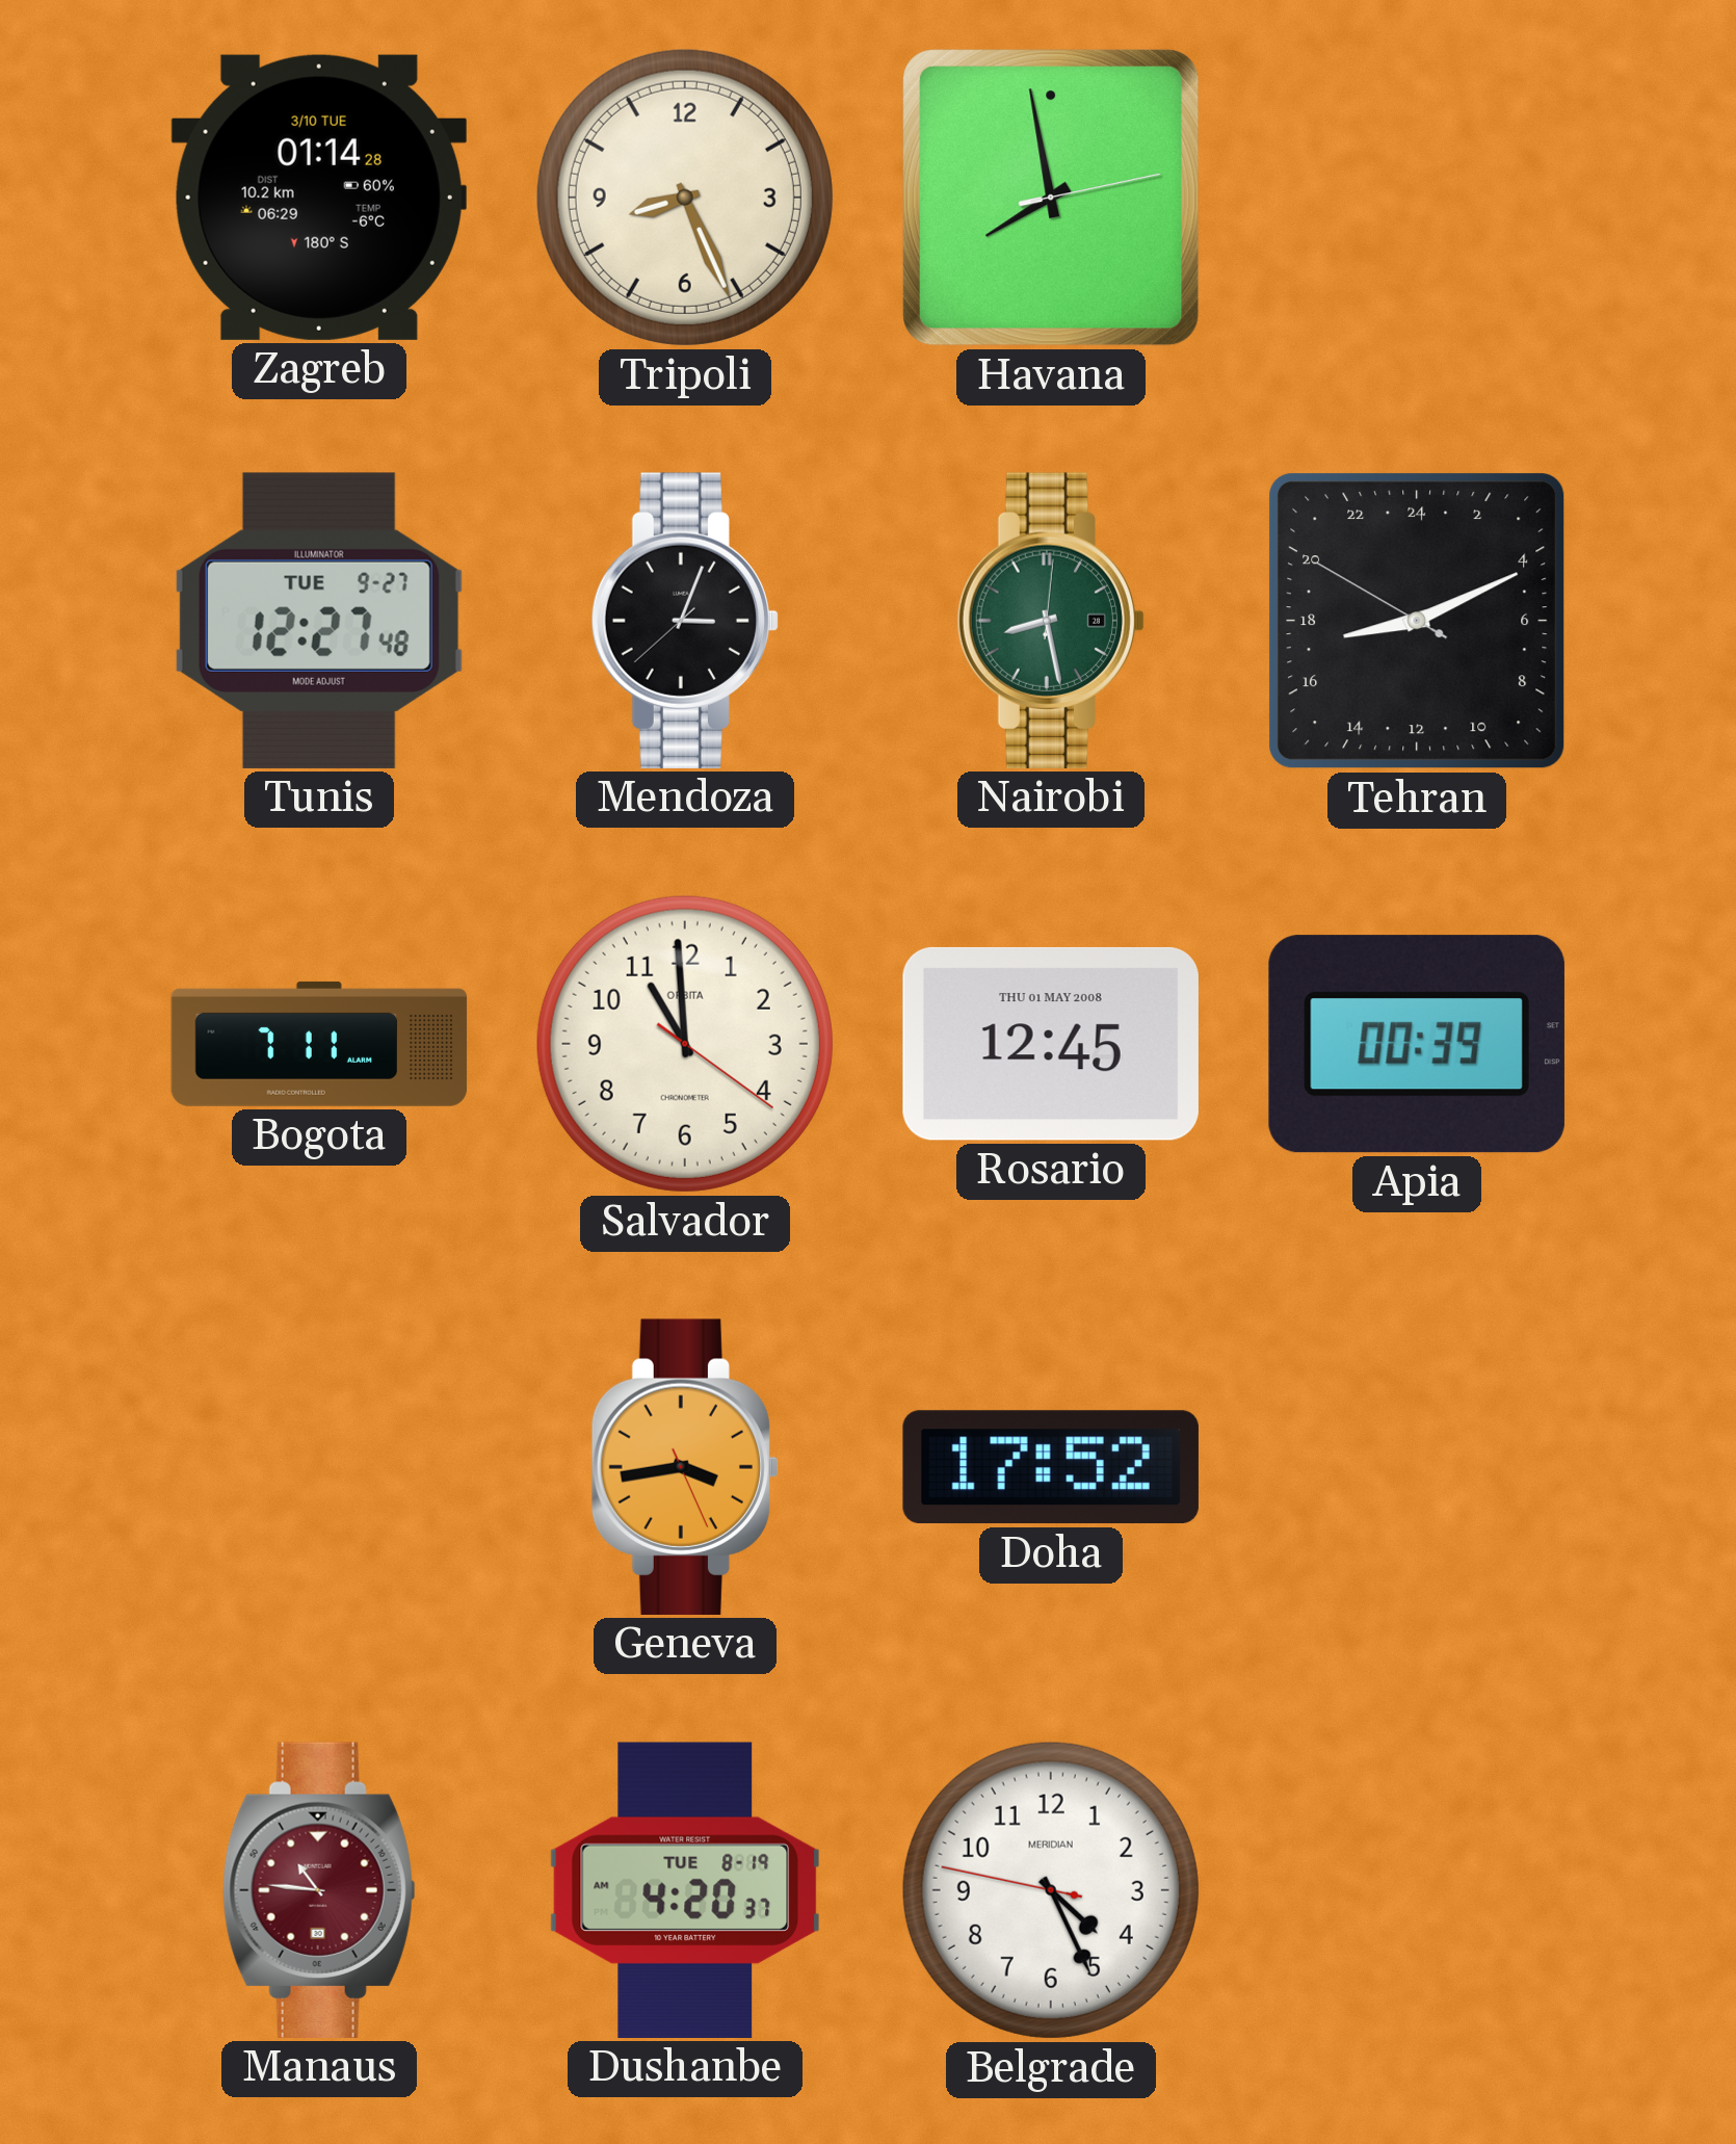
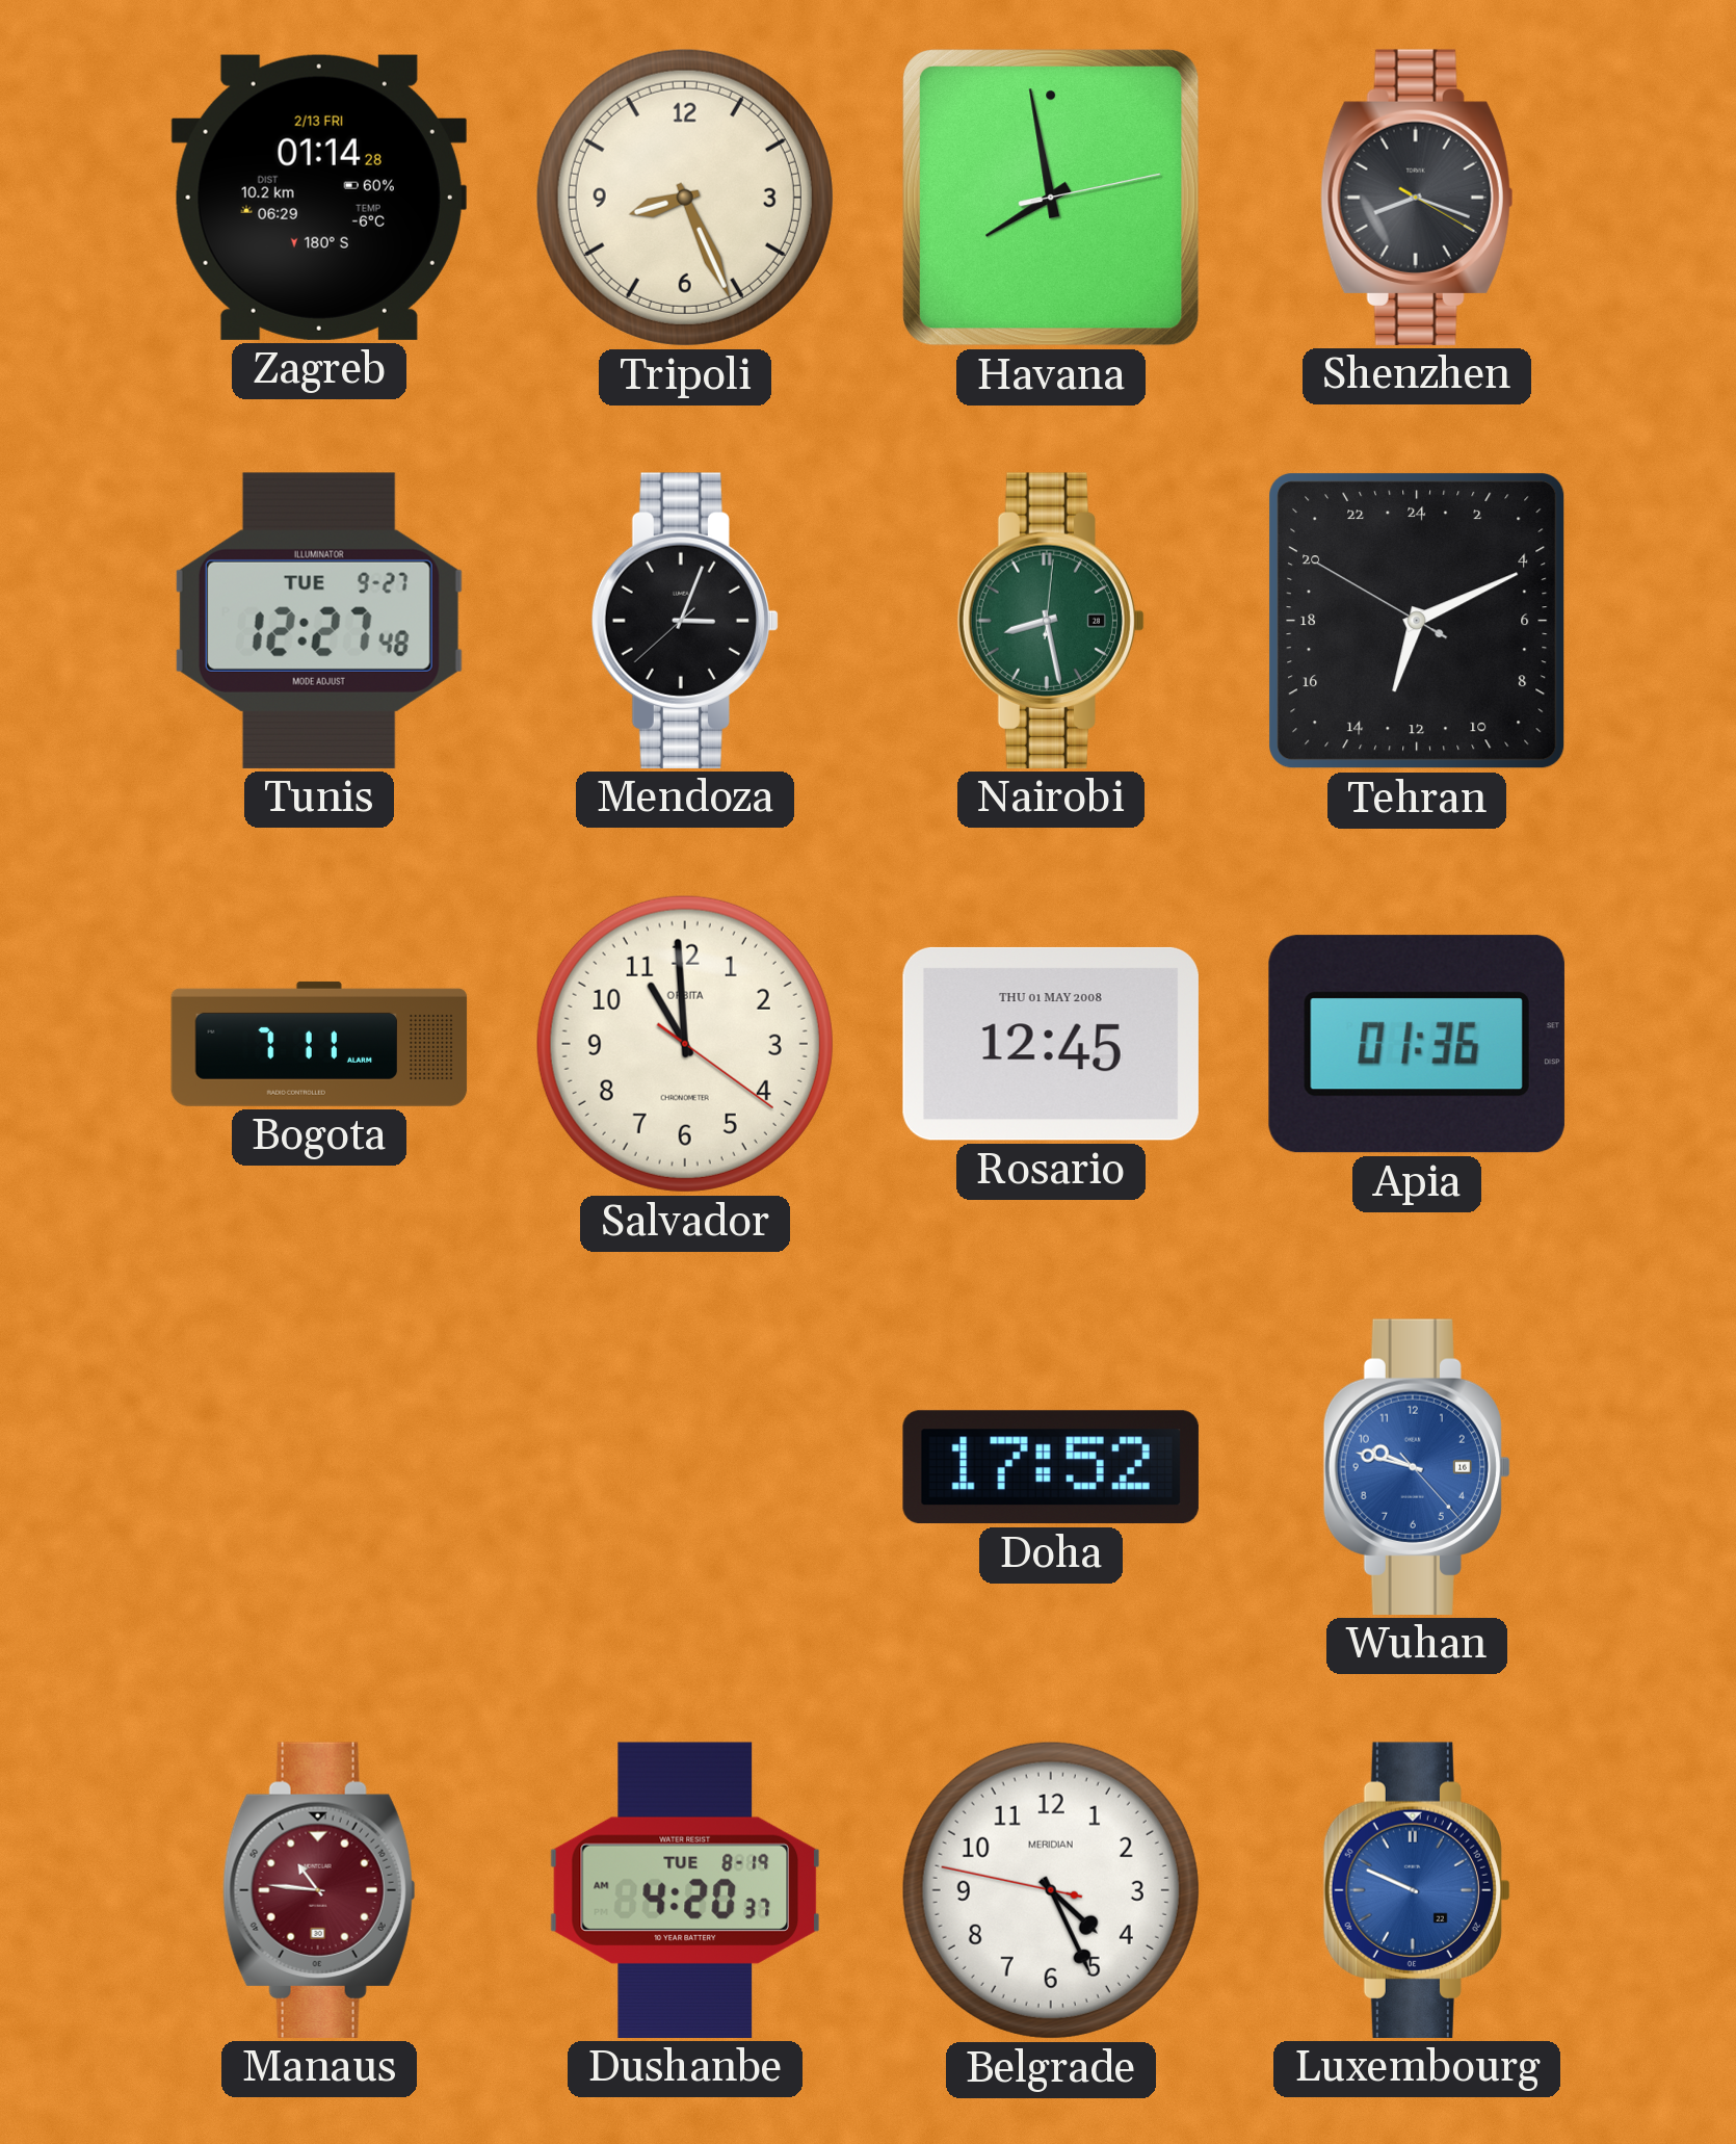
Zagreb date: 3/10 TUE -> 2/13 FRI
Shenzhen: none -> 8:18
Tehran: 17:10 -> 13:10
Apia: 00:39 -> 01:36
Geneva: 3:43 -> none
Wuhan: none -> 9:47
Luxembourg: none -> 9:49
